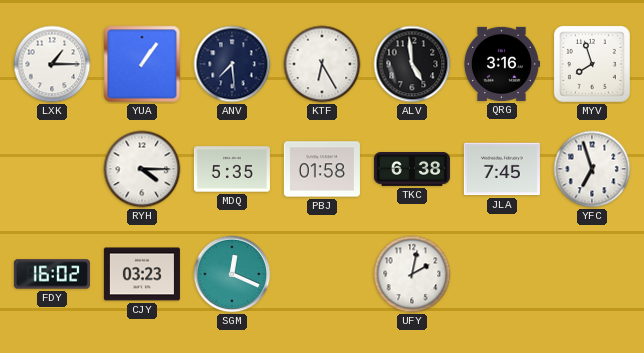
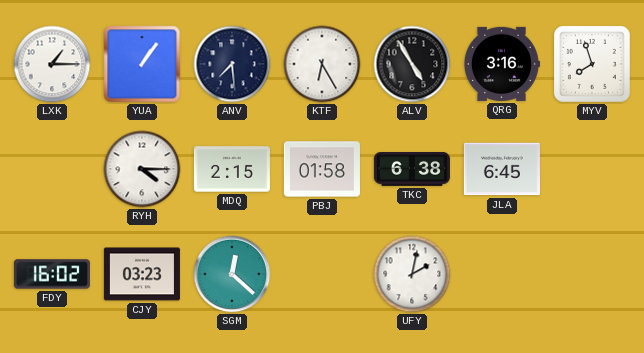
ALV: 4:59 -> 4:55
MDQ: 5:35 -> 2:15
JLA: 7:45 -> 6:45
YFC: 6:57 -> none
SGM: 12:19 -> 12:22
